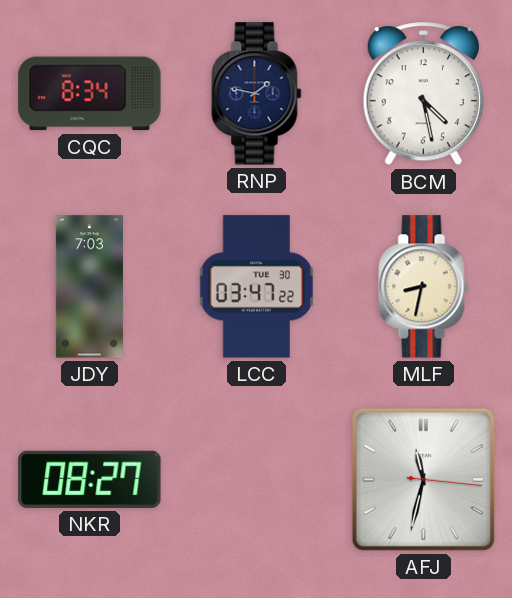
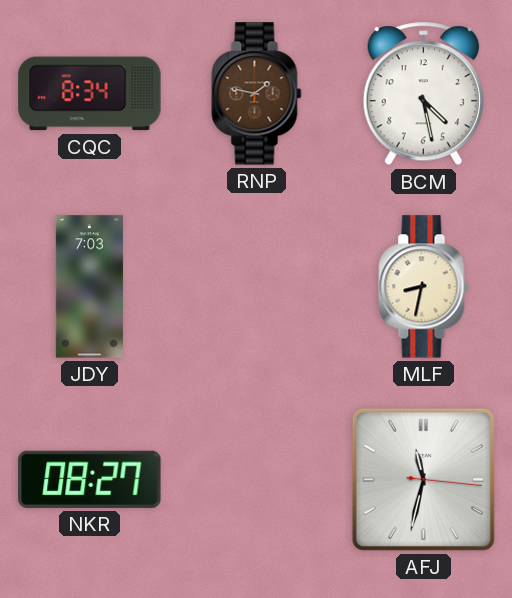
RNP dial: navy -> brown
LCC: 03:47 -> none
